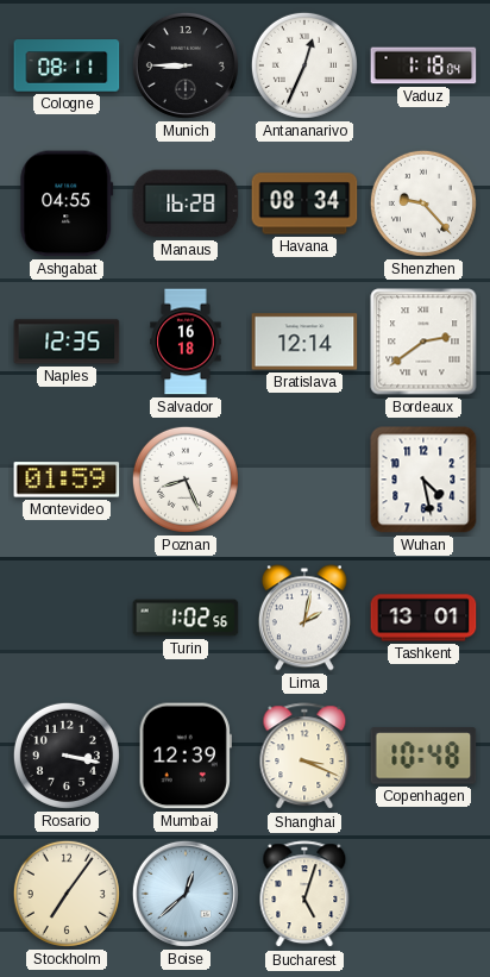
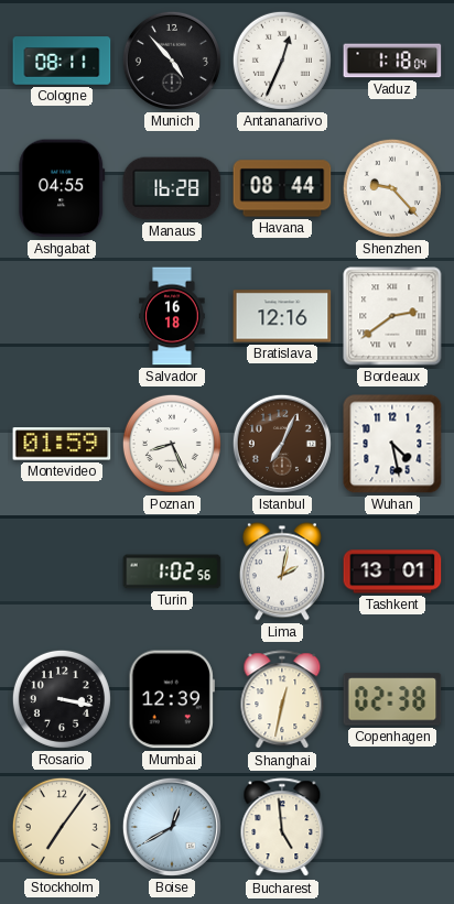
Munich: 8:45 -> 4:53
Havana: 08:34 -> 08:44
Naples: 12:35 -> none
Bratislava: 12:14 -> 12:16
Istanbul: none -> 7:04
Shanghai: 3:19 -> 12:32
Copenhagen: 10:48 -> 02:38
Boise: 12:38 -> 12:40
Bucharest: 5:03 -> 4:59
